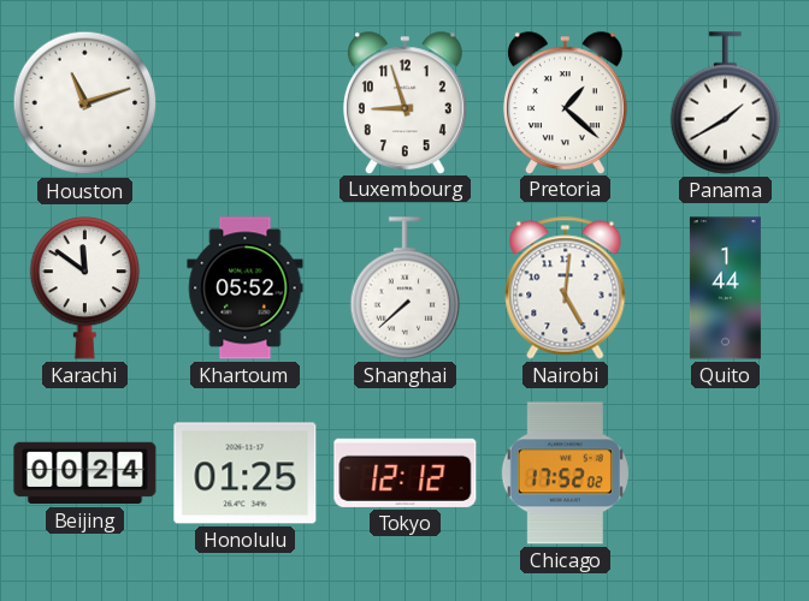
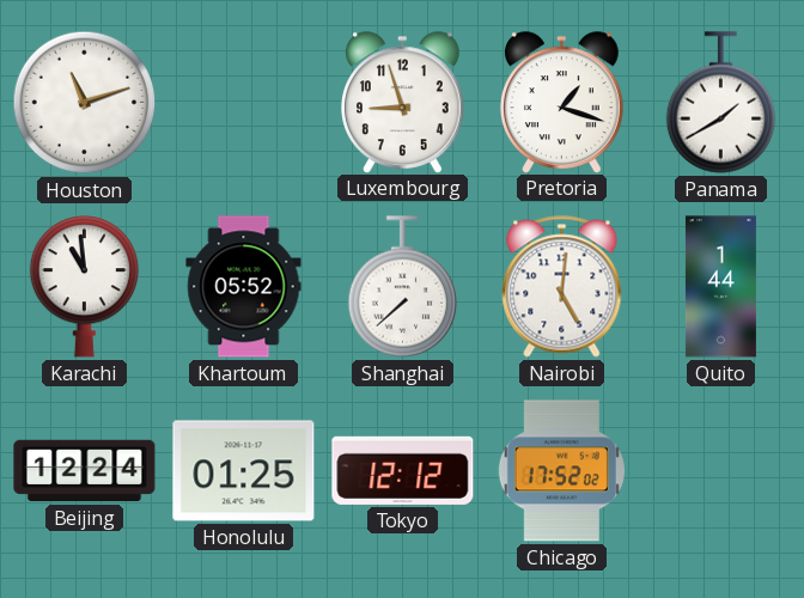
Pretoria: 1:22 -> 1:18
Karachi: 11:51 -> 10:59
Beijing: 00:24 -> 12:24
